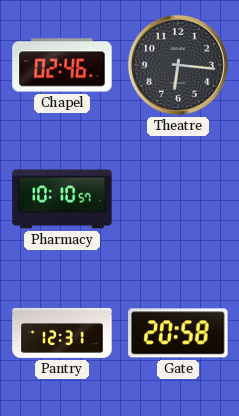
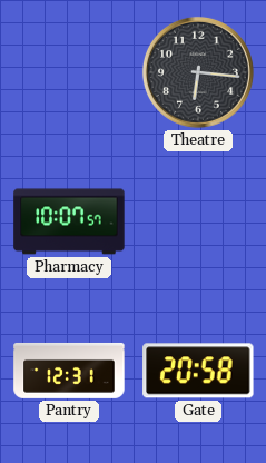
Chapel: 02:46 -> none
Pharmacy: 10:10 -> 10:07
